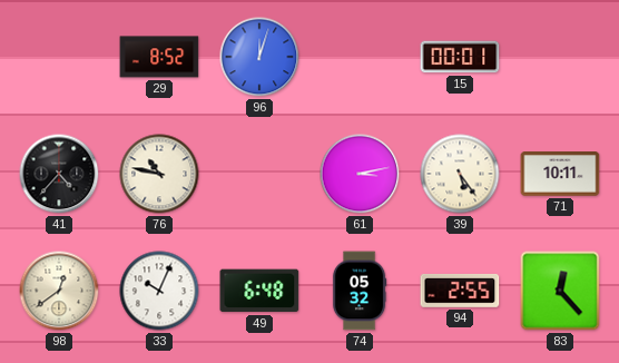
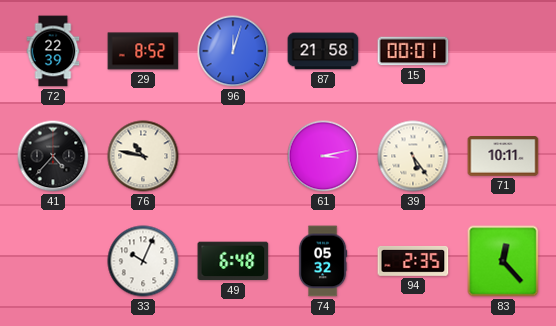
72: none -> 22:39
87: none -> 21:58
98: 12:39 -> none
94: 2:55 -> 2:35
